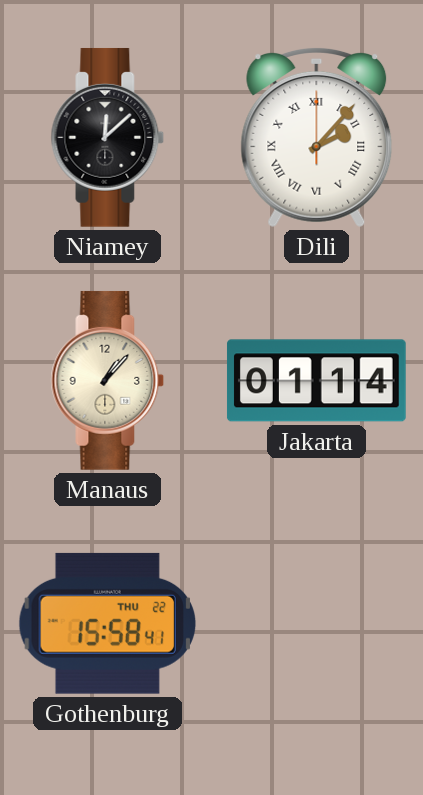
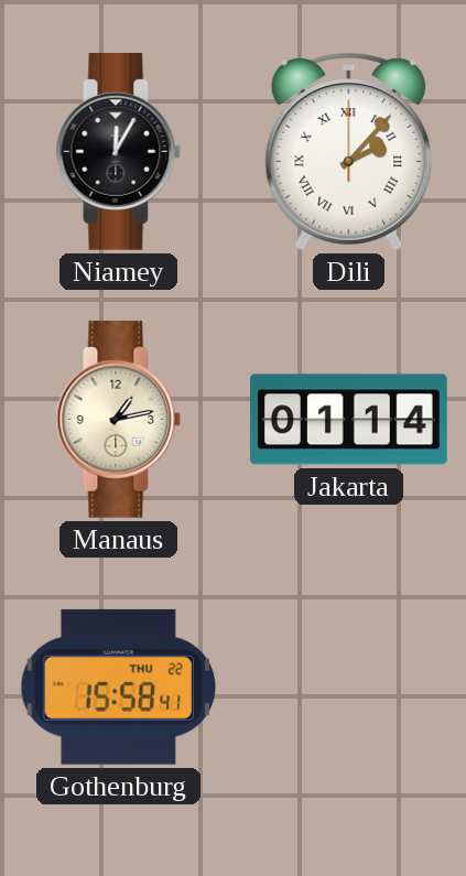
Niamey: 12:08 -> 12:05
Manaus: 1:07 -> 1:13
